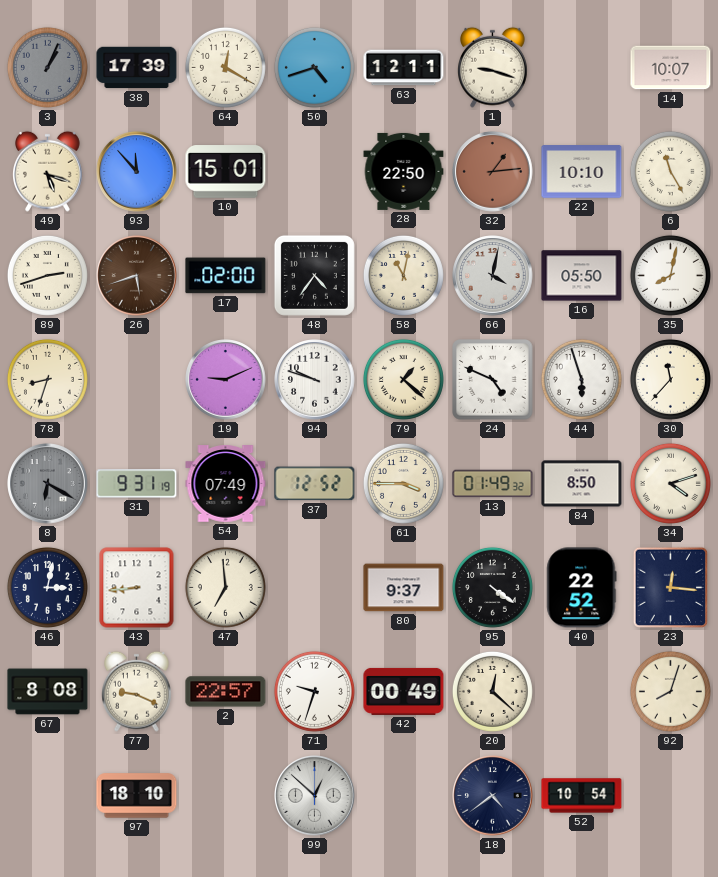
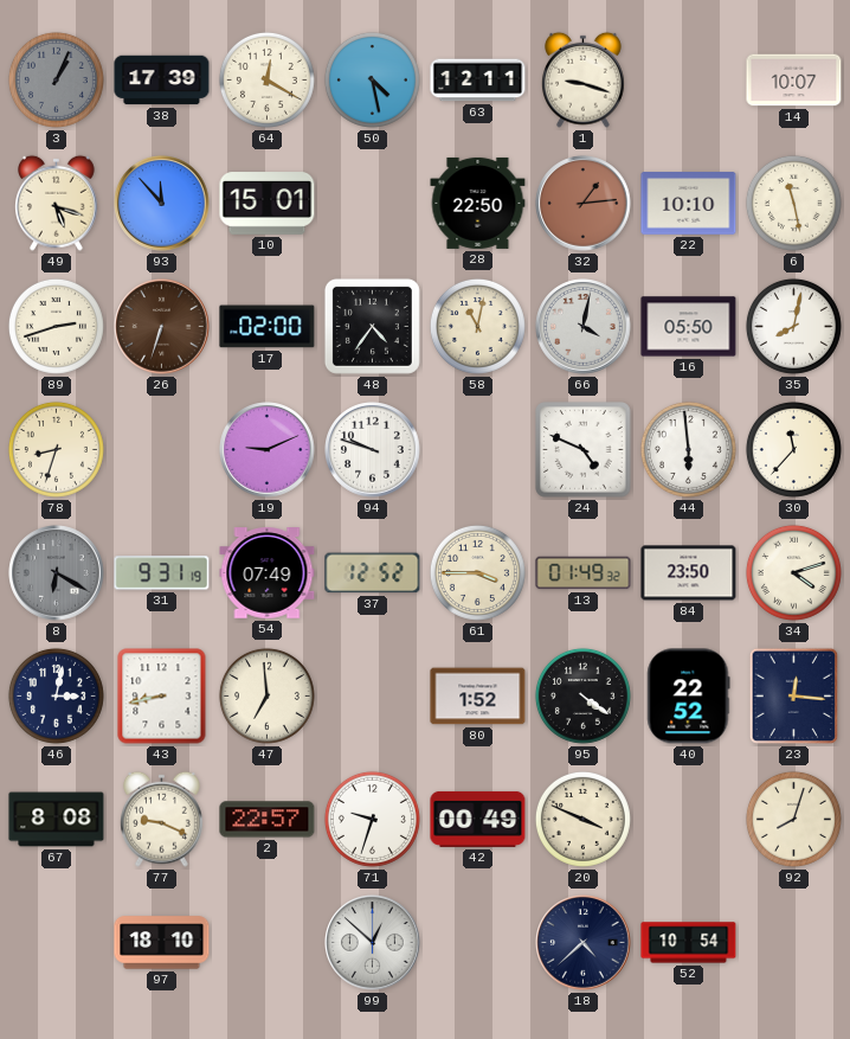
50: 4:42 -> 4:28
6: 11:25 -> 11:28
26: 5:42 -> 6:33
79: 1:22 -> none
44: 5:57 -> 5:59
84: 8:50 -> 23:50
43: 8:44 -> 8:43
80: 9:37 -> 1:52
20: 12:22 -> 3:49
18: 4:39 -> 4:38
